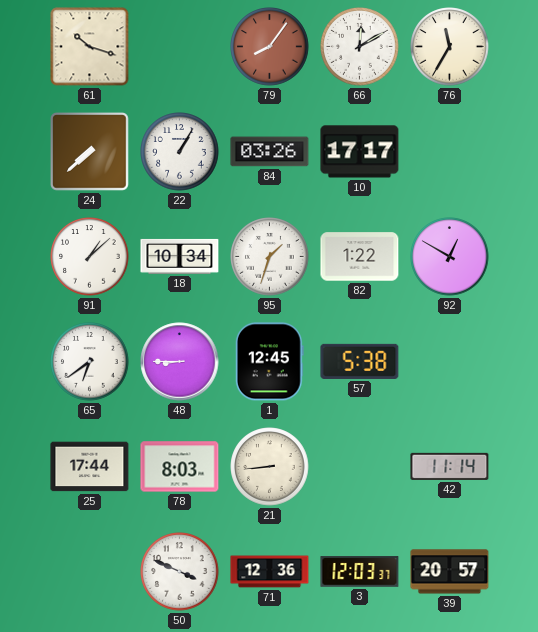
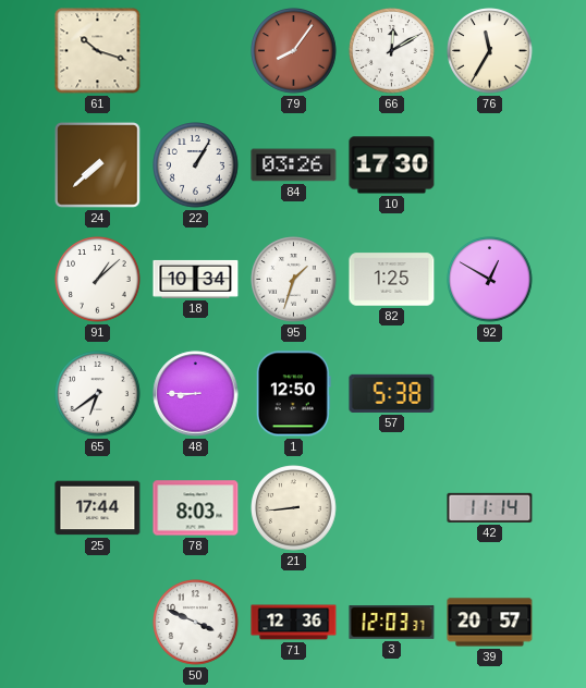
10: 17:17 -> 17:30
82: 1:22 -> 1:25
1: 12:45 -> 12:50
